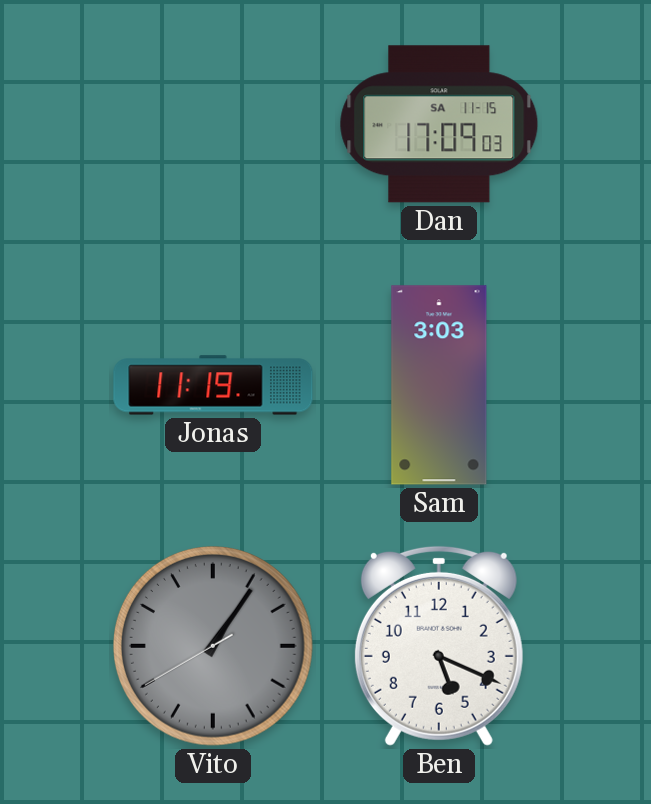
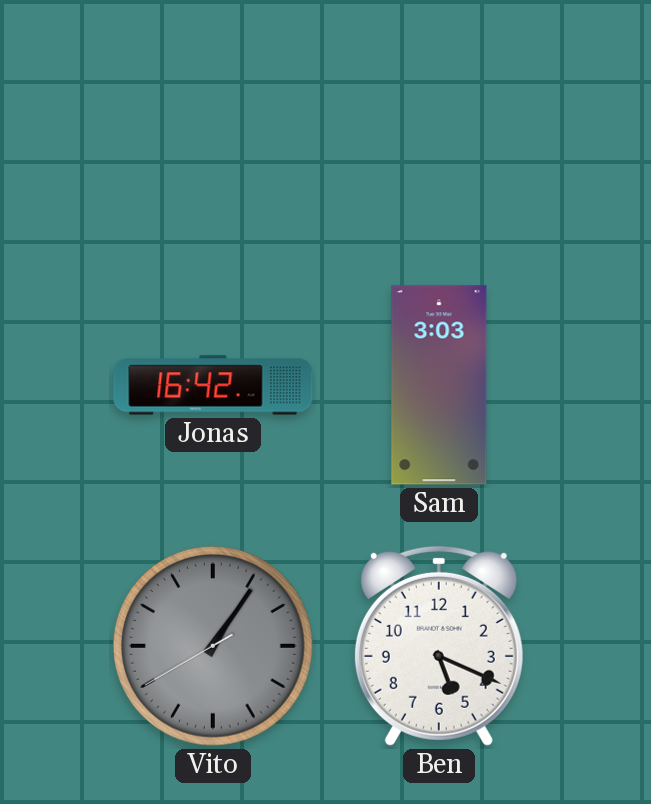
Dan: 17:09 -> none
Jonas: 11:19 -> 16:42
